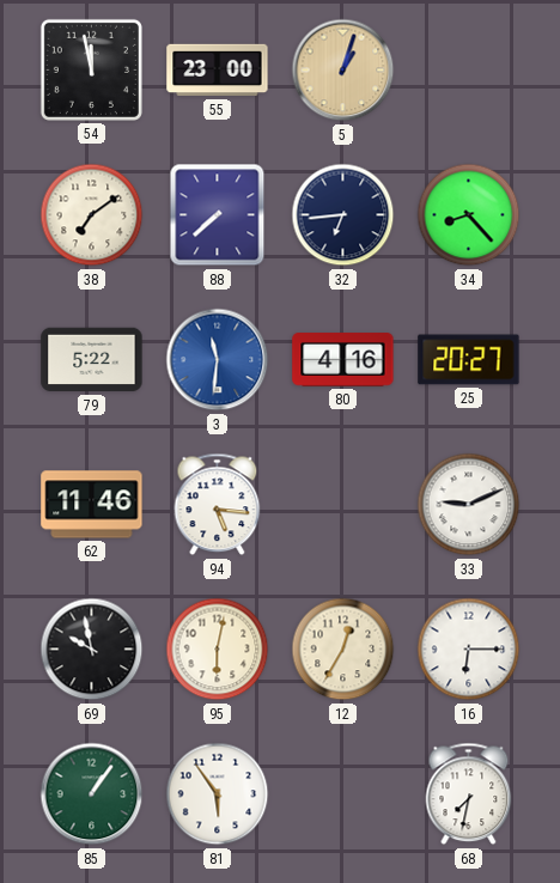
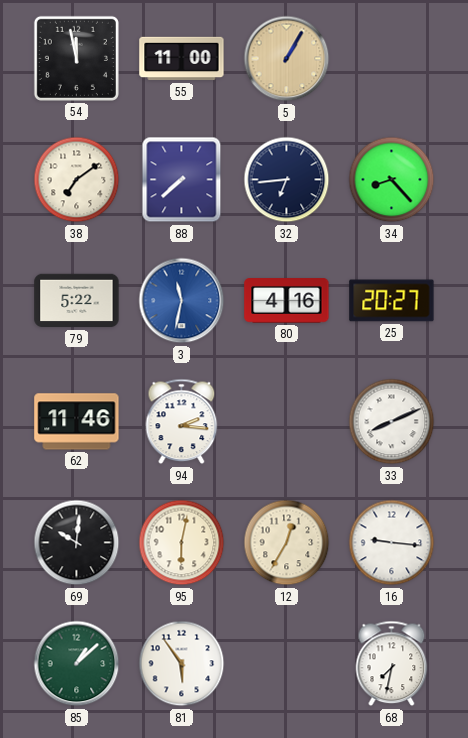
55: 23:00 -> 11:00
5: 1:03 -> 1:05
3: 11:31 -> 11:32
94: 5:16 -> 2:16
33: 9:11 -> 8:11
69: 9:58 -> 10:01
16: 6:15 -> 9:16
85: 1:06 -> 1:08
